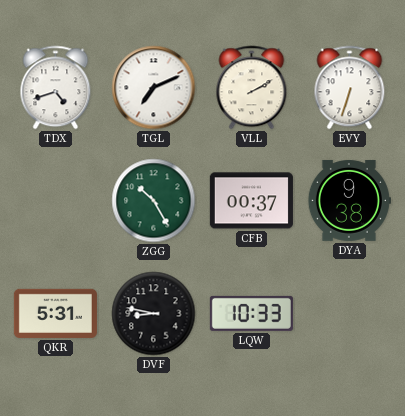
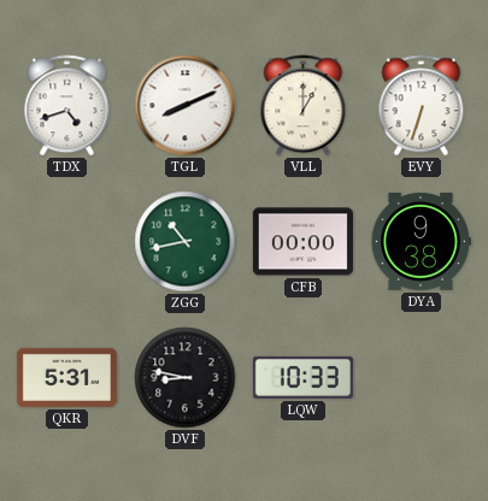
TGL: 7:11 -> 8:11
VLL: 2:10 -> 1:00
ZGG: 10:25 -> 10:43
CFB: 00:37 -> 00:00
